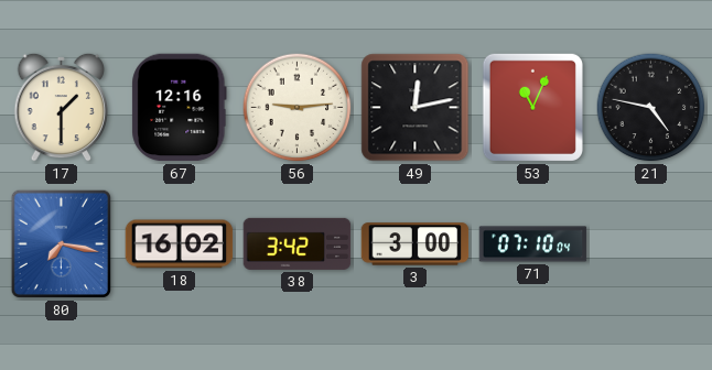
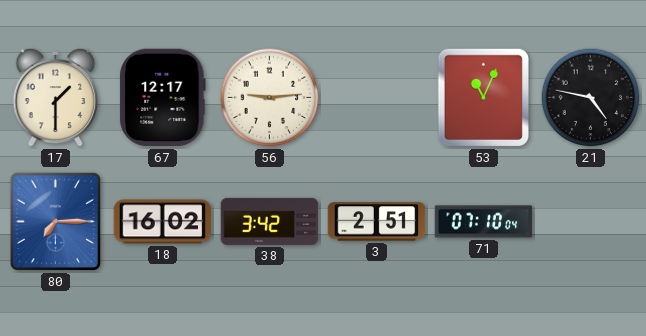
67: 12:16 -> 12:17
49: 12:13 -> none
80: 7:17 -> 7:15
3: 3:00 -> 2:51
